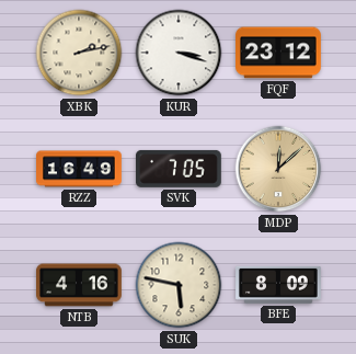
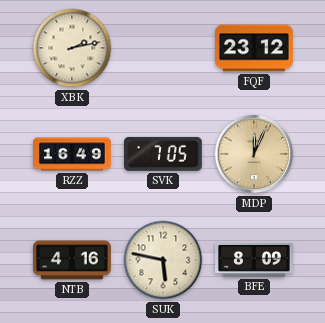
KUR: 3:18 -> none
MDP: 12:08 -> 12:04
